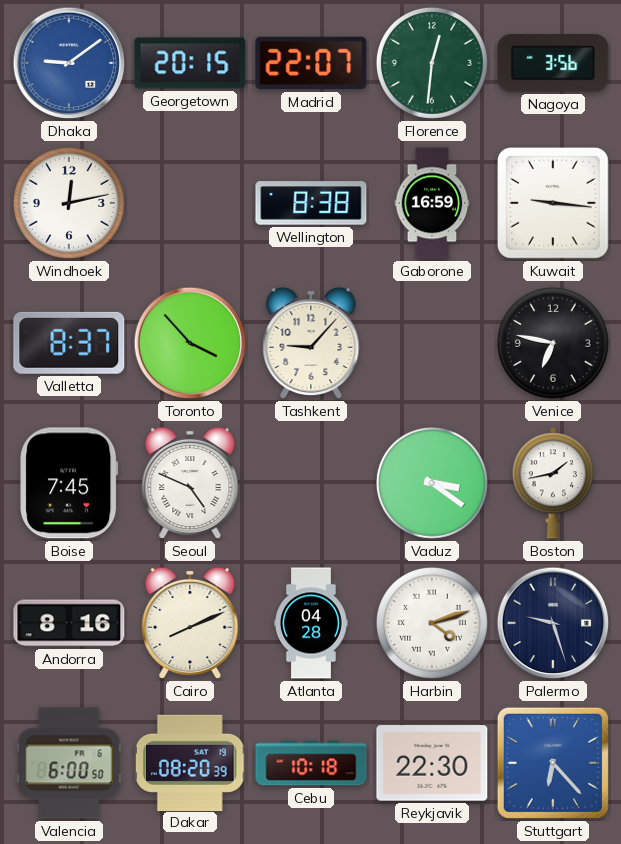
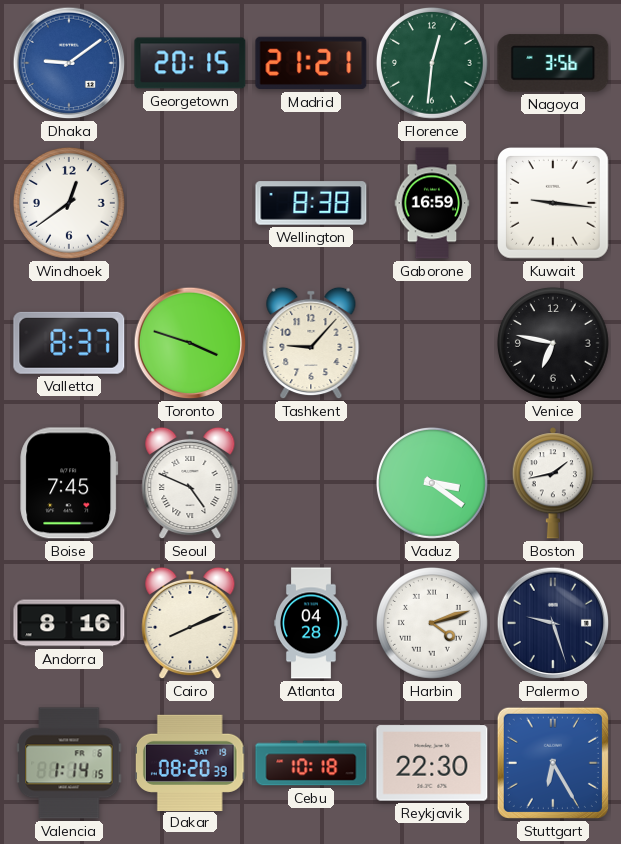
Madrid: 22:07 -> 21:21
Windhoek: 12:13 -> 12:39
Toronto: 3:53 -> 3:48
Valencia: 6:00 -> 1:14
Stuttgart: 6:23 -> 6:25
